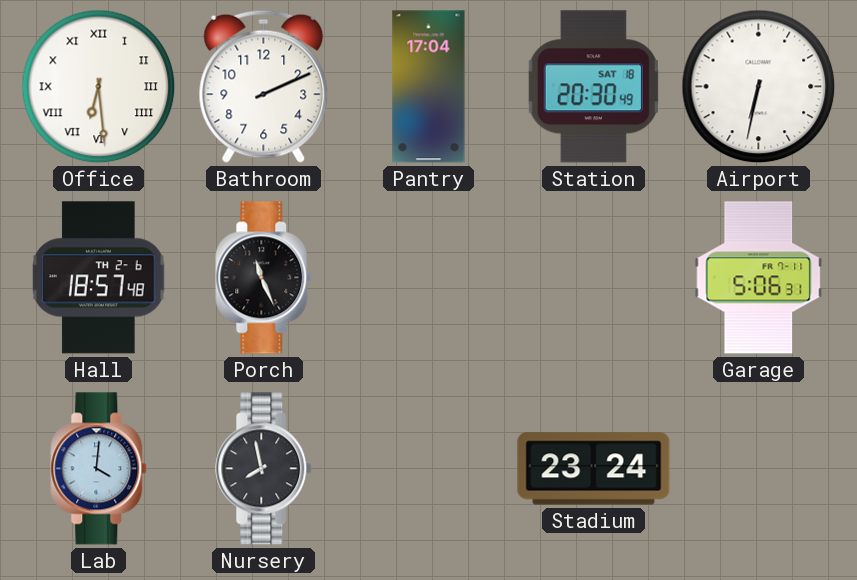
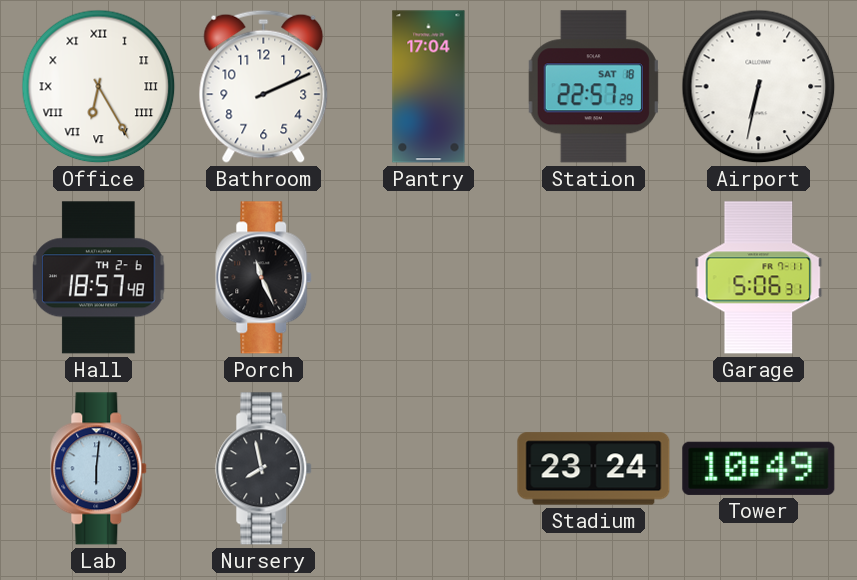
Office: 6:29 -> 6:25
Station: 20:30 -> 22:57
Lab: 4:01 -> 6:01
Tower: none -> 10:49
